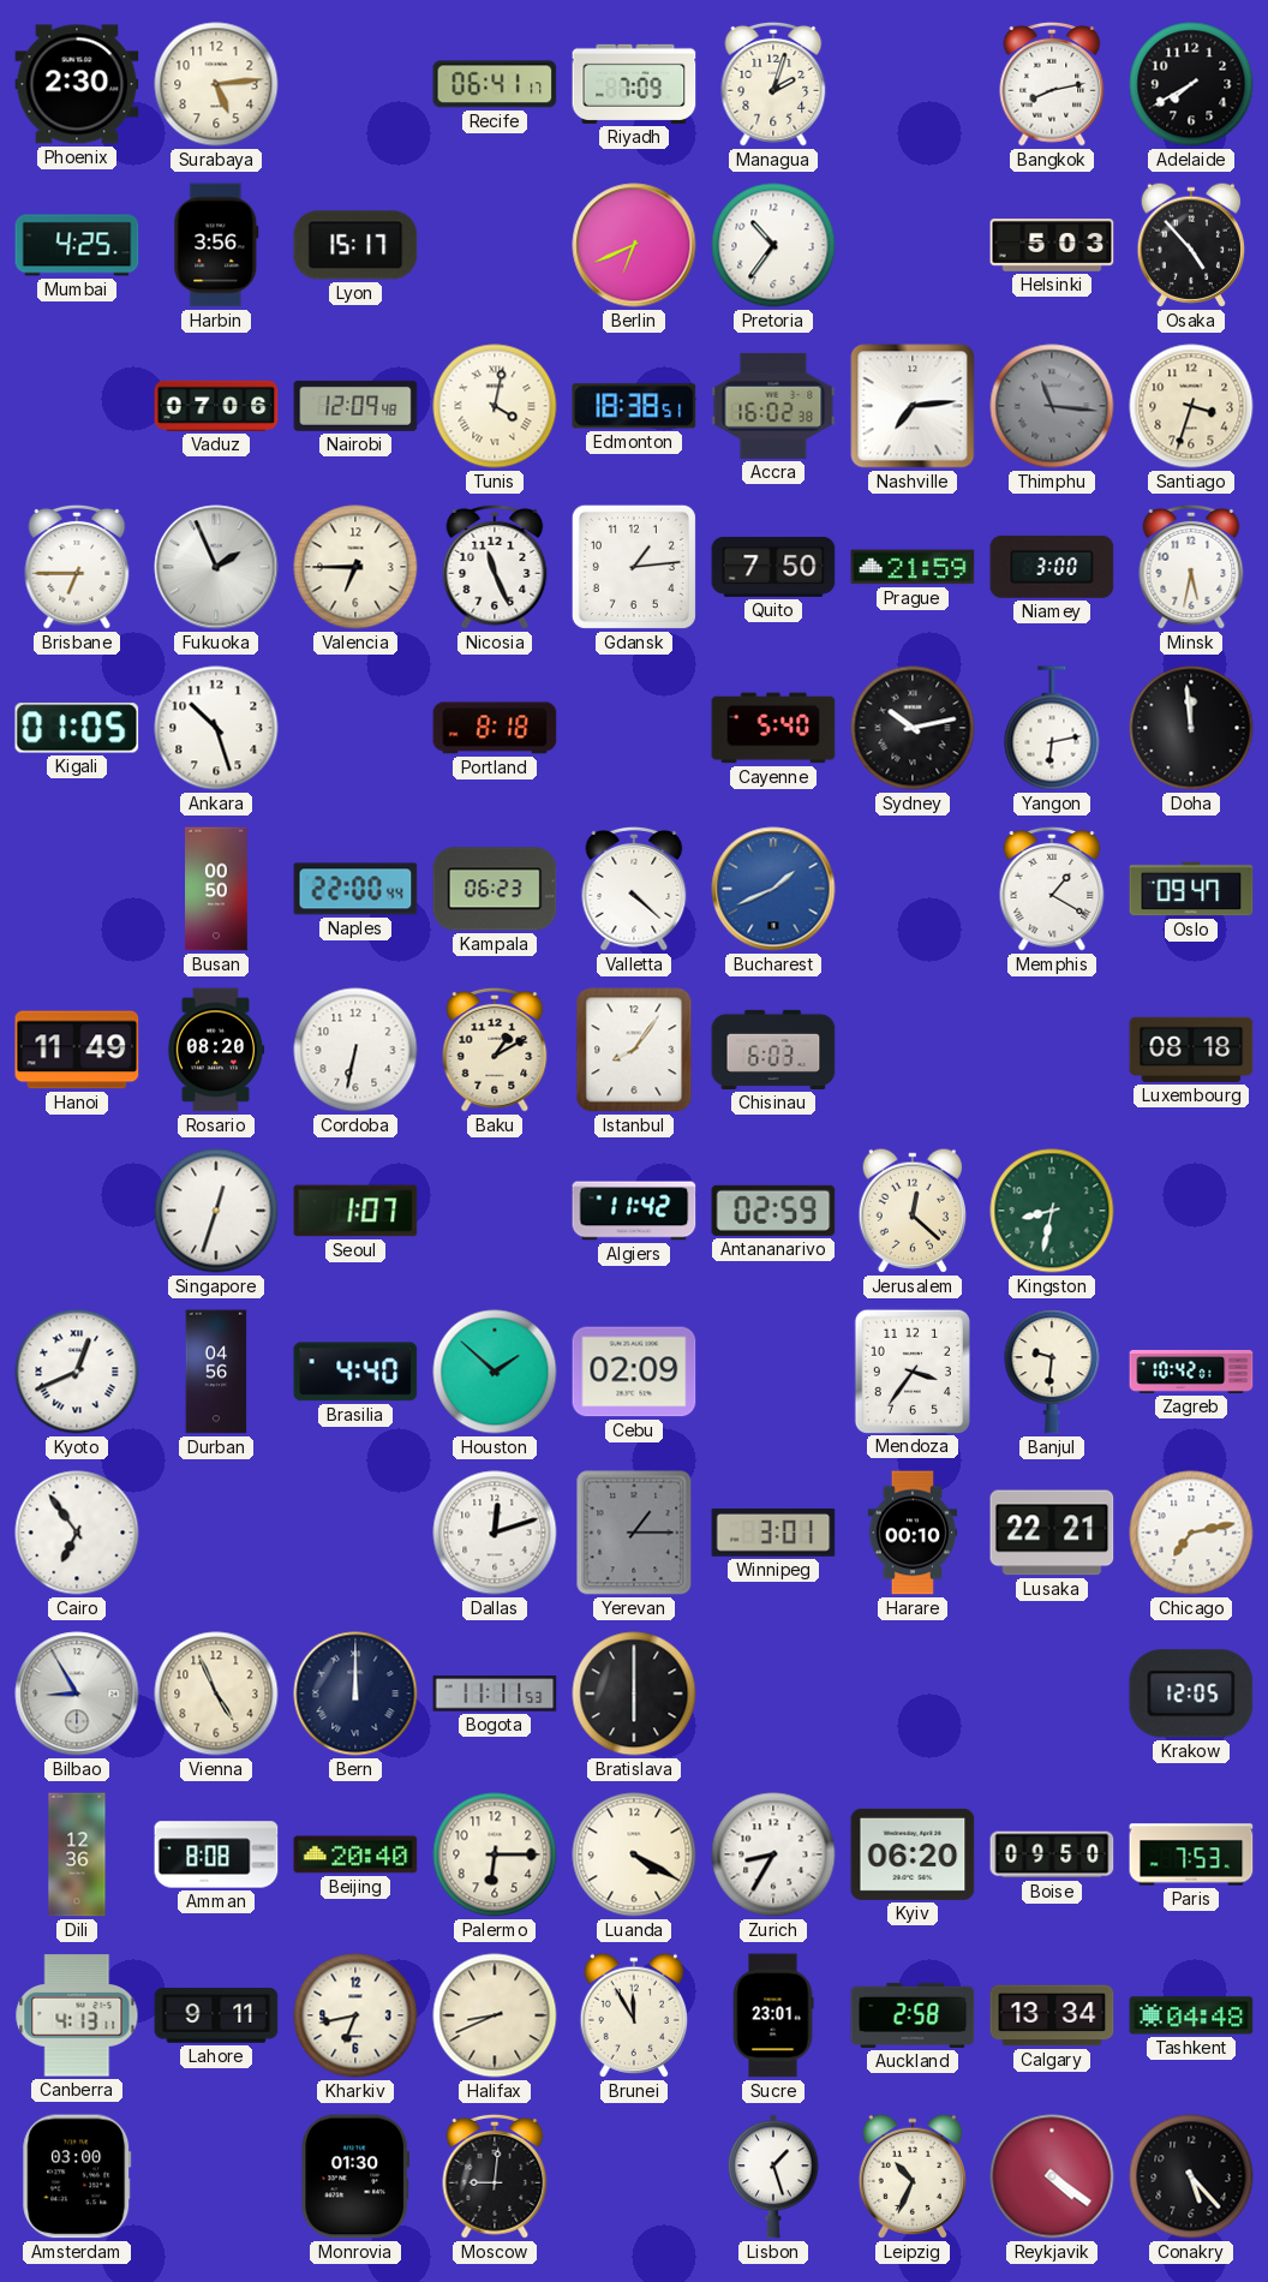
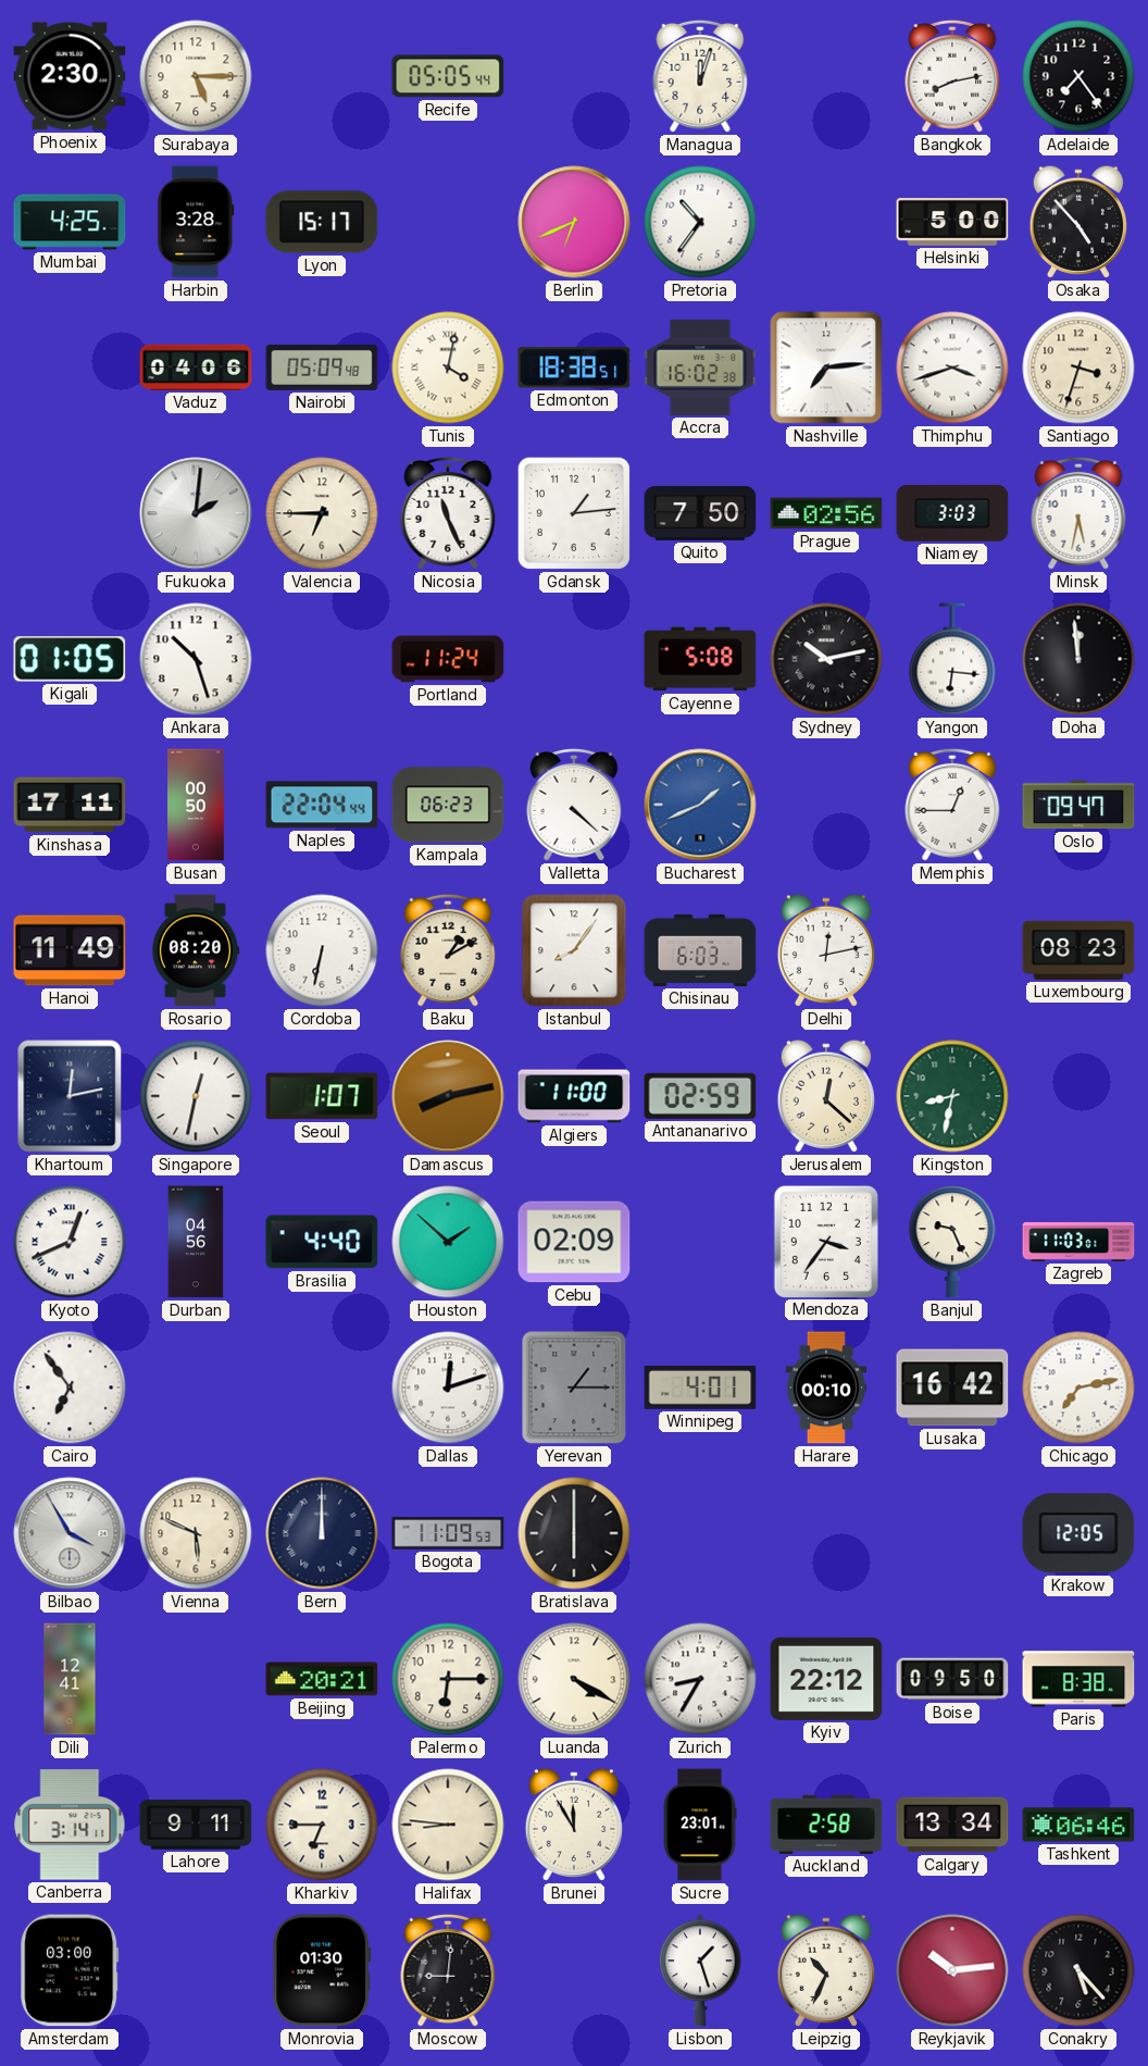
Surabaya: 5:14 -> 5:15
Recife: 06:41 -> 05:05
Riyadh: 7:09 -> none
Managua: 2:03 -> 12:03
Adelaide: 7:40 -> 7:24
Harbin: 3:56 -> 3:28
Helsinki: 5:03 -> 5:00
Vaduz: 07:06 -> 04:06
Nairobi: 12:09 -> 05:09
Thimphu: 11:16 -> 3:42
Thimphu dial: grey -> white
Brisbane: 6:45 -> none
Fukuoka: 1:56 -> 2:01
Prague: 21:59 -> 02:56
Niamey: 3:00 -> 3:03
Portland: 8:18 -> 11:24
Cayenne: 5:40 -> 5:08
Yangon: 6:13 -> 6:16
Kinshasa: none -> 17:11
Naples: 22:00 -> 22:04
Memphis: 1:20 -> 12:45
Delhi: none -> 12:13
Luxembourg: 08:18 -> 08:23
Khartoum: none -> 12:13
Singapore: 12:33 -> 12:32
Damascus: none -> 8:13
Algiers: 11:42 -> 11:00
Banjul: 9:31 -> 9:26
Zagreb: 10:42 -> 11:03
Winnipeg: 3:01 -> 4:01
Lusaka: 22:21 -> 16:42
Bilbao: 8:55 -> 3:55
Vienna: 4:56 -> 5:49
Bogota: 11:11 -> 11:09
Dili: 12:36 -> 12:41
Amman: 8:08 -> none
Beijing: 20:40 -> 20:21
Kyiv: 06:20 -> 22:12
Paris: 7:53 -> 8:38
Canberra: 4:13 -> 3:14
Kharkiv: 6:43 -> 6:45
Halifax: 8:41 -> 8:46
Tashkent: 04:48 -> 06:46
Reykjavik: 4:21 -> 10:14
